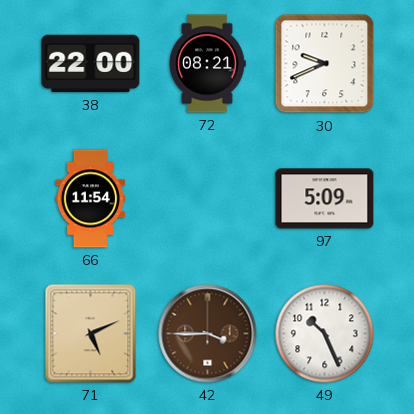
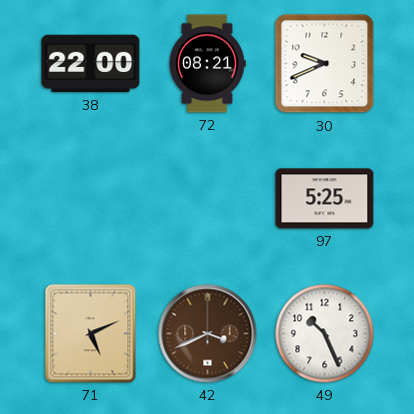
66: 11:54 -> none
97: 5:09 -> 5:25
42: 3:45 -> 3:41
